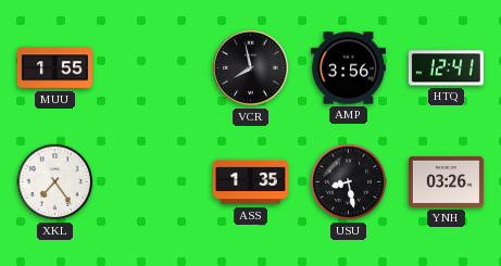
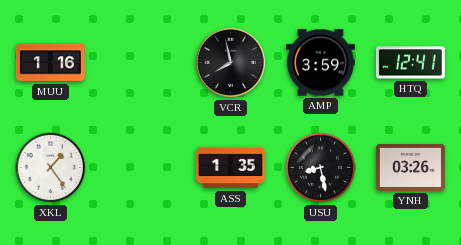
MUU: 1:55 -> 1:16
AMP: 3:56 -> 3:59
XKL: 7:24 -> 1:24
